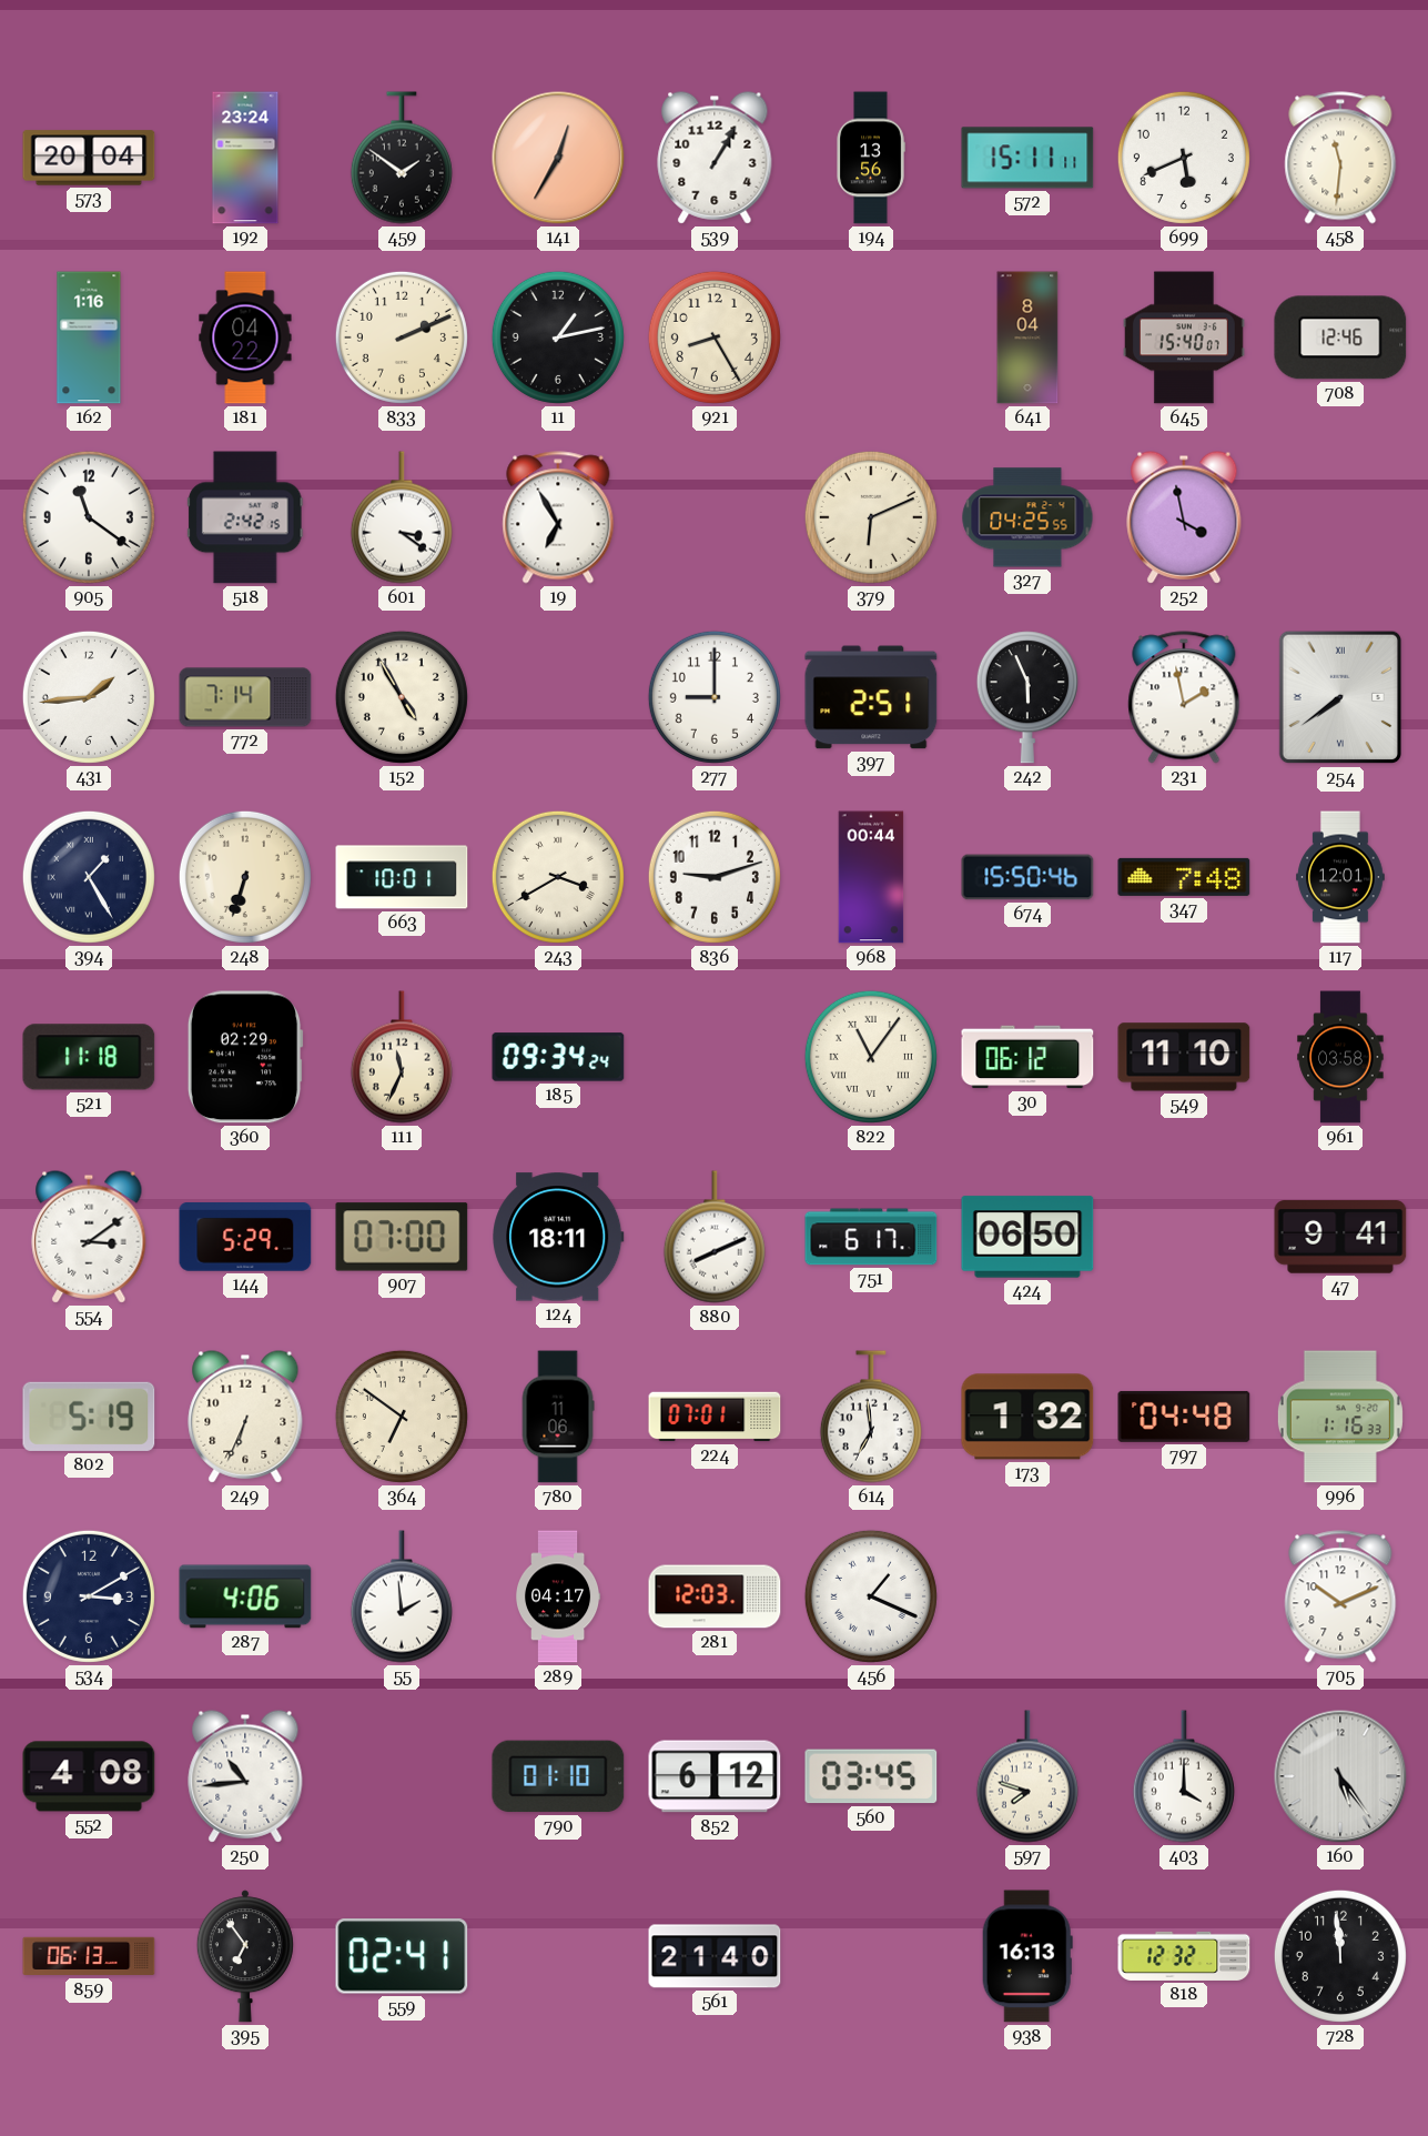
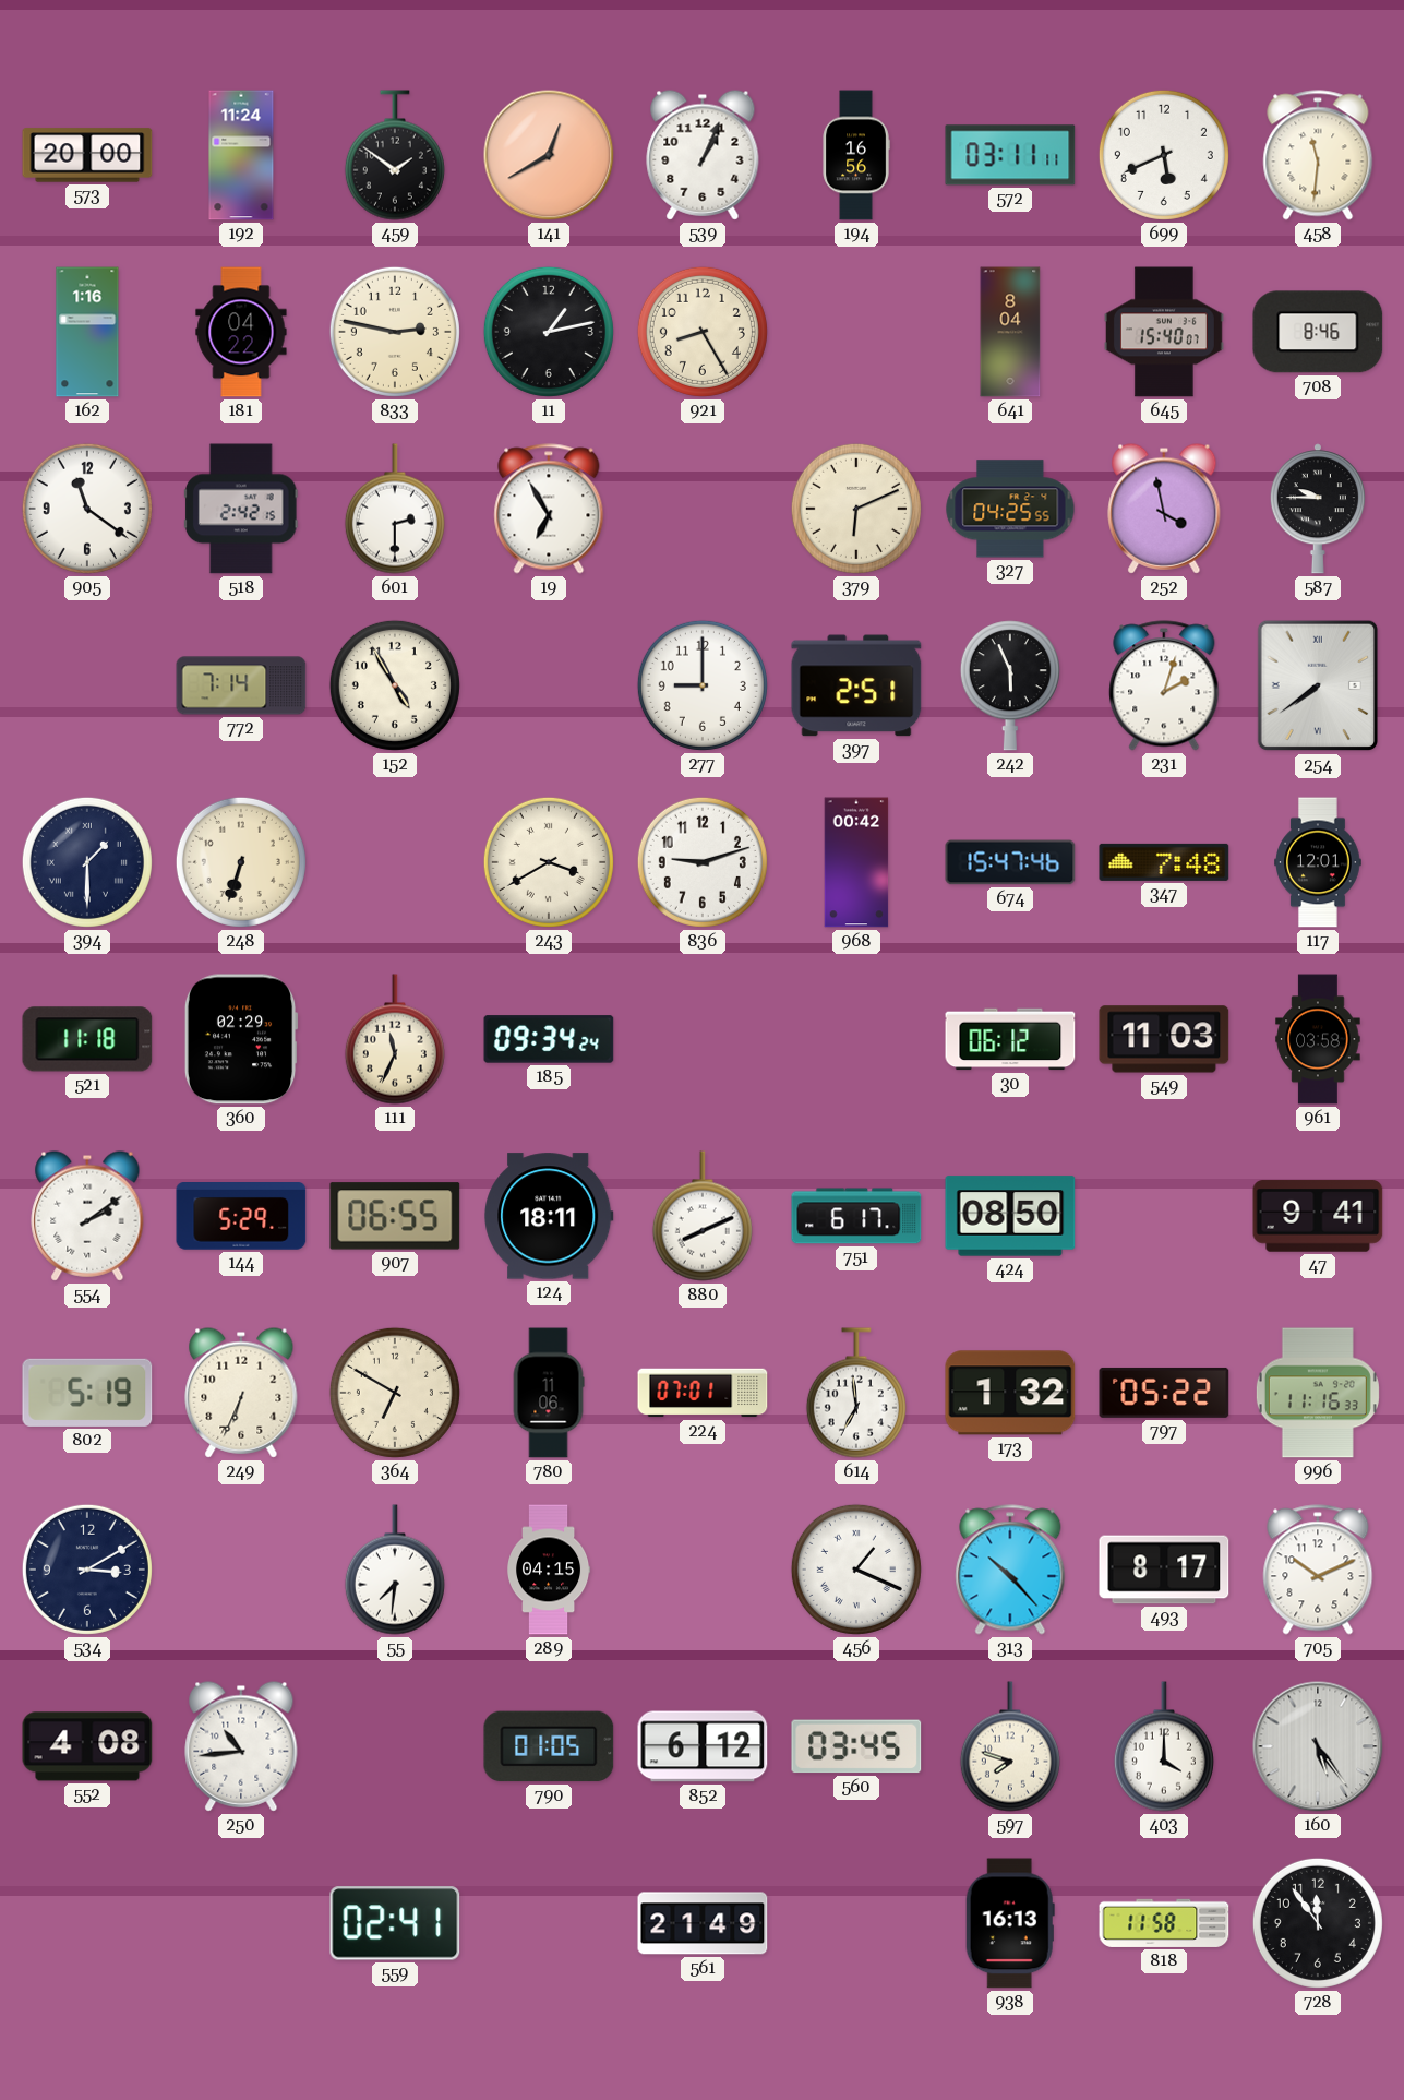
573: 20:04 -> 20:00
192: 23:24 -> 11:24
141: 12:35 -> 12:40
539: 1:05 -> 1:04
194: 13:56 -> 16:56
572: 15:11 -> 03:11
833: 2:11 -> 2:47
708: 12:46 -> 8:46
601: 3:21 -> 2:30
587: none -> 9:45
431: 1:44 -> none
231: 1:58 -> 2:03
394: 1:25 -> 1:30
663: 10:01 -> none
968: 00:44 -> 00:42
674: 15:50 -> 15:47
822: 11:06 -> none
549: 11:10 -> 11:03
554: 3:09 -> 2:09
907: 07:00 -> 06:55
424: 06:50 -> 08:50
364: 6:51 -> 6:50
797: 04:48 -> 05:22
996: 1:16 -> 11:16
287: 4:06 -> none
55: 1:59 -> 7:31
289: 04:17 -> 04:15
281: 12:03 -> none
313: none -> 10:23
493: none -> 8:17
790: 01:10 -> 01:05
859: 06:13 -> none
395: 6:54 -> none
561: 21:40 -> 21:49
818: 12:32 -> 11:58
728: 11:59 -> 11:54
